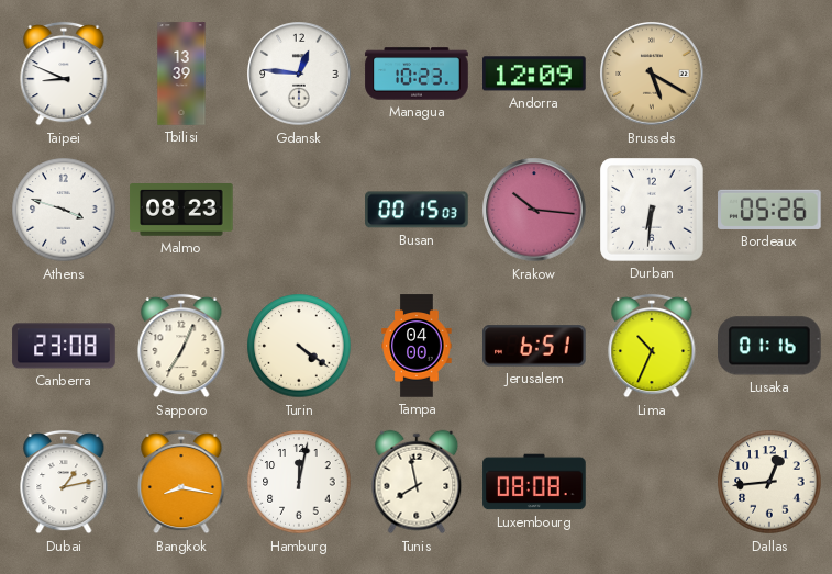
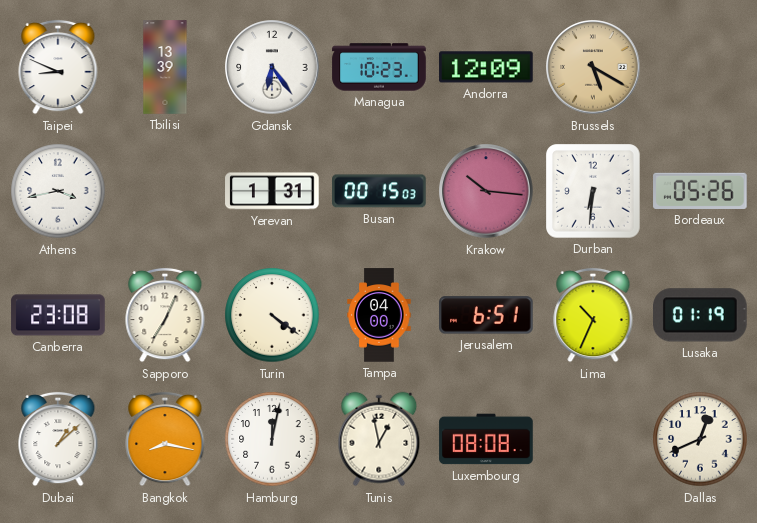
Gdansk: 12:46 -> 6:24
Athens: 3:48 -> 3:43
Malmo: 08:23 -> none
Yerevan: none -> 1:31
Lusaka: 01:16 -> 01:19
Dubai: 1:13 -> 1:08
Tunis: 7:58 -> 12:58
Dallas: 12:44 -> 12:41
